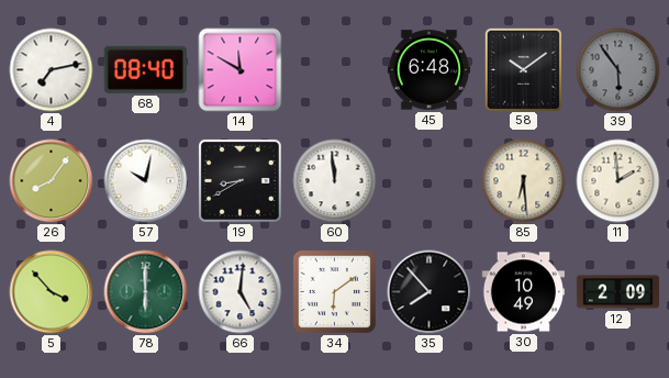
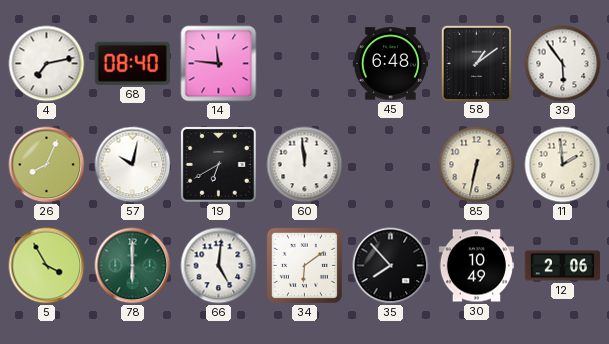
14: 11:50 -> 11:46
58: 10:09 -> 1:09
39 dial: grey -> white
26: 8:06 -> 8:04
19: 8:40 -> 6:40
85: 6:29 -> 6:32
5: 3:53 -> 3:55
12: 2:09 -> 2:06
